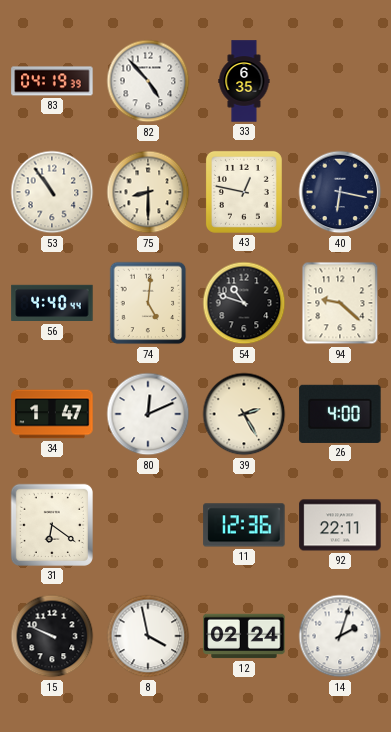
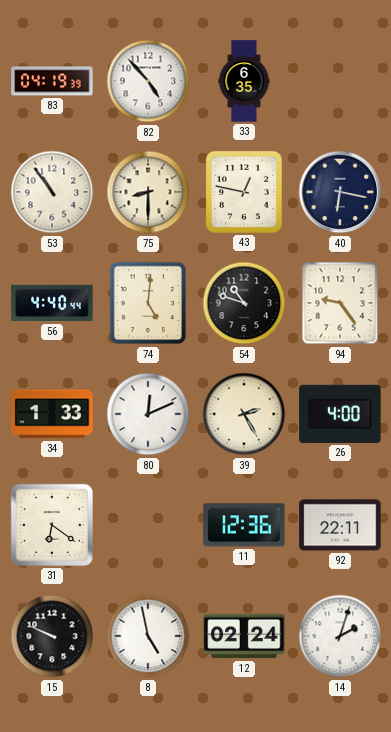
94: 9:22 -> 9:24
34: 1:47 -> 1:33
8: 3:58 -> 4:58
